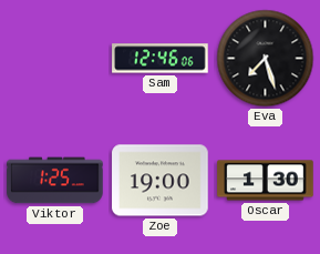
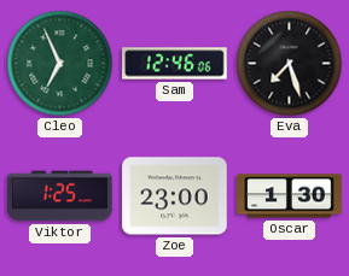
Cleo: none -> 6:56
Zoe: 19:00 -> 23:00
